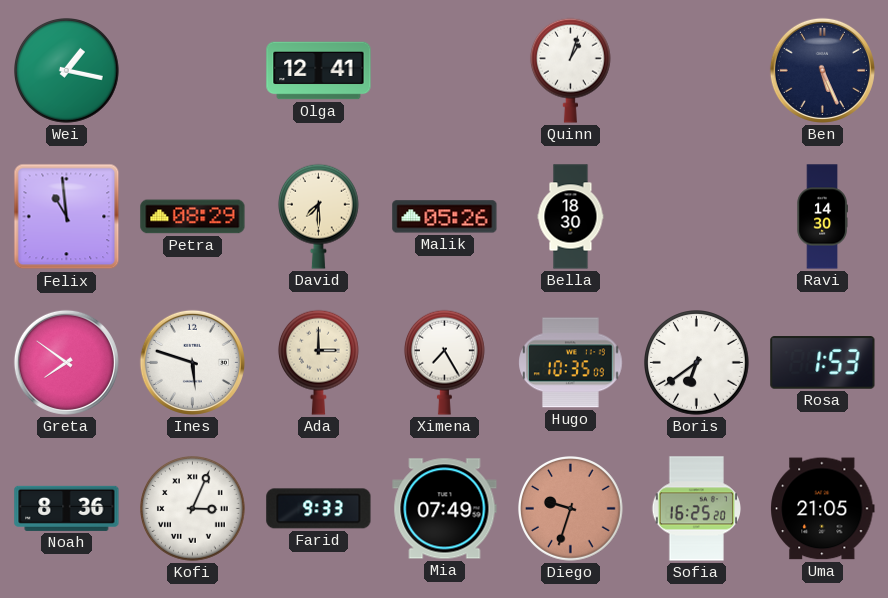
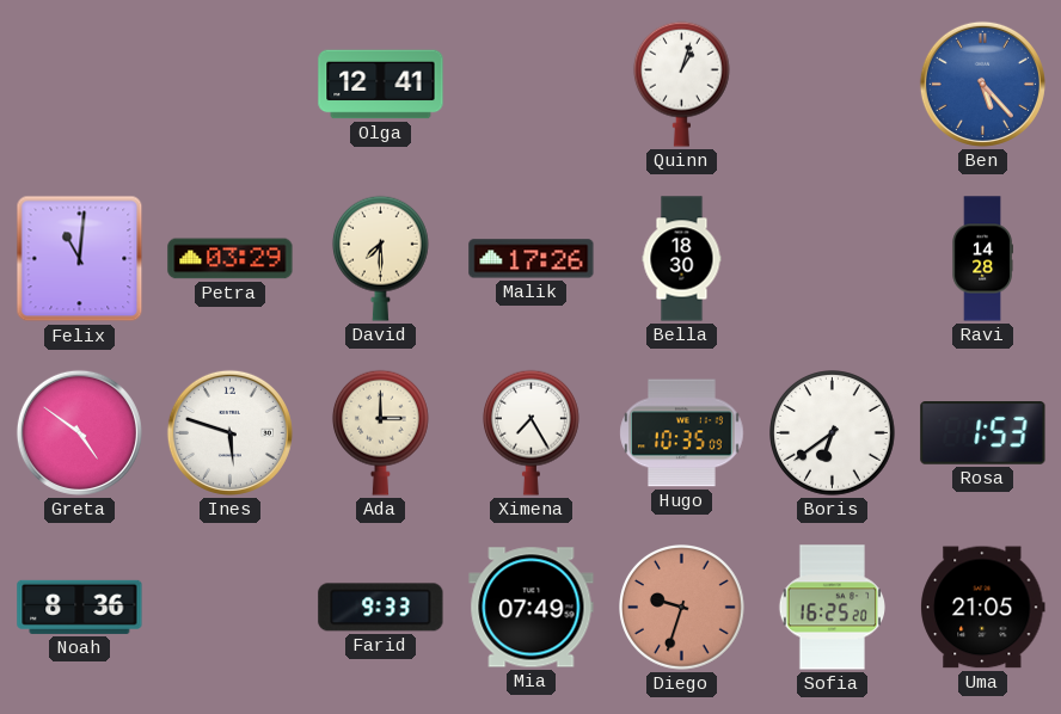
Wei: 1:17 -> none
Ben: 5:26 -> 5:23
Ben dial: navy -> blue
Felix: 10:59 -> 11:01
Petra: 08:29 -> 03:29
Malik: 05:26 -> 17:26
Ravi: 14:30 -> 14:28
Greta: 7:51 -> 4:51
Kofi: 3:04 -> none
